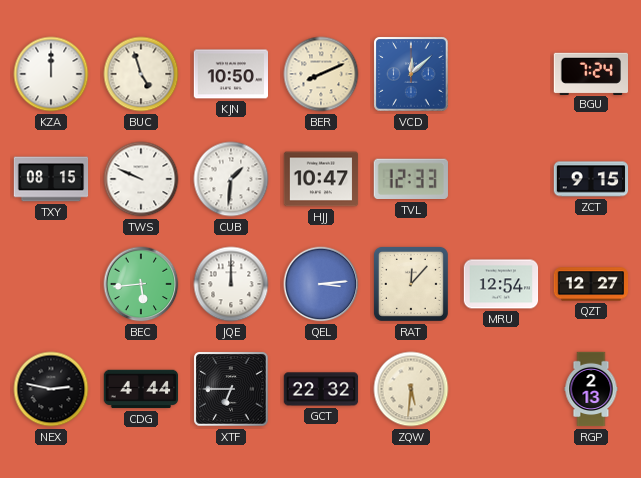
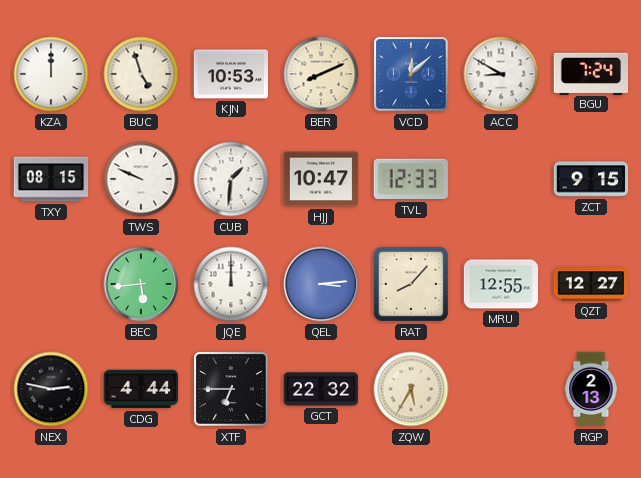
KJN: 10:50 -> 10:53
ACC: none -> 8:50
RAT: 12:07 -> 8:07
MRU: 12:54 -> 12:55
ZQW: 5:31 -> 5:35
